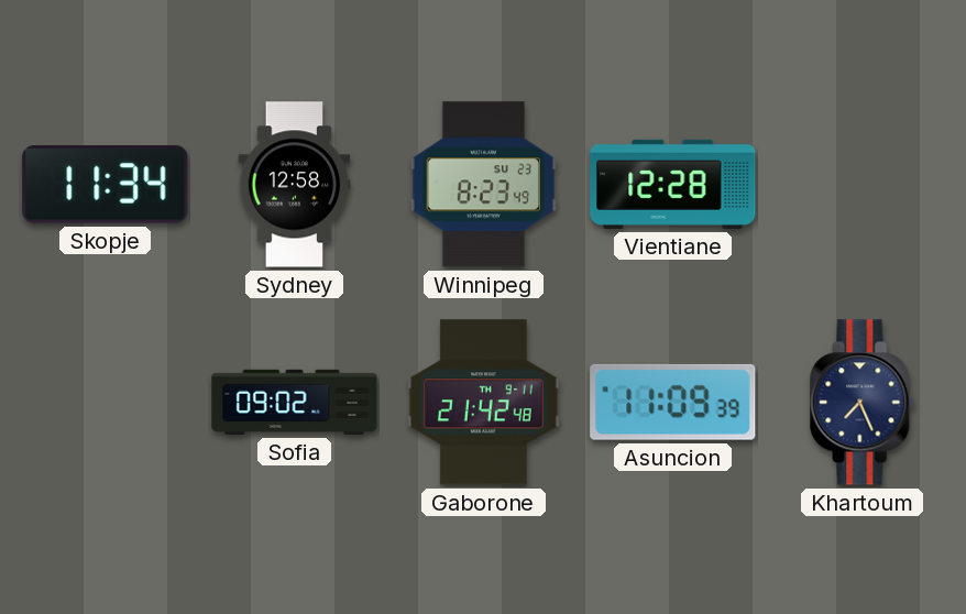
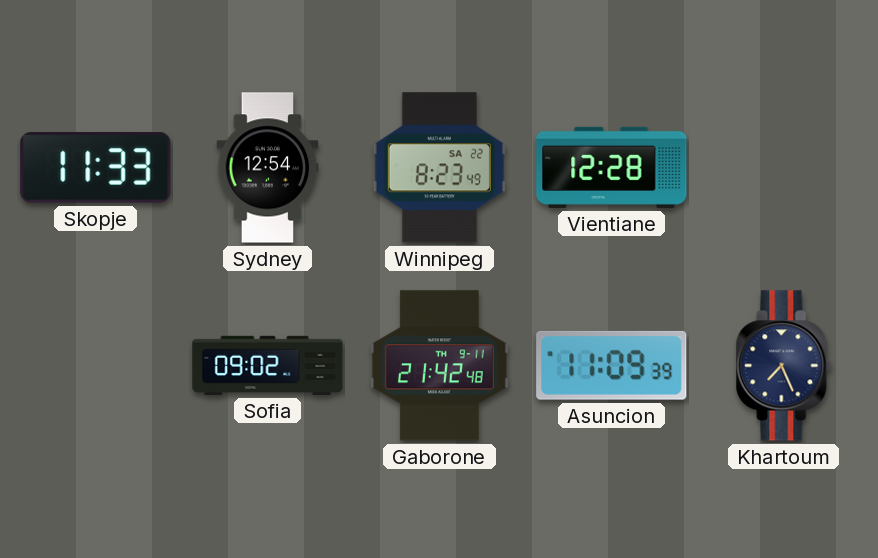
Skopje: 11:34 -> 11:33
Sydney: 12:58 -> 12:54
Winnipeg date: SU 23 -> SA 22
